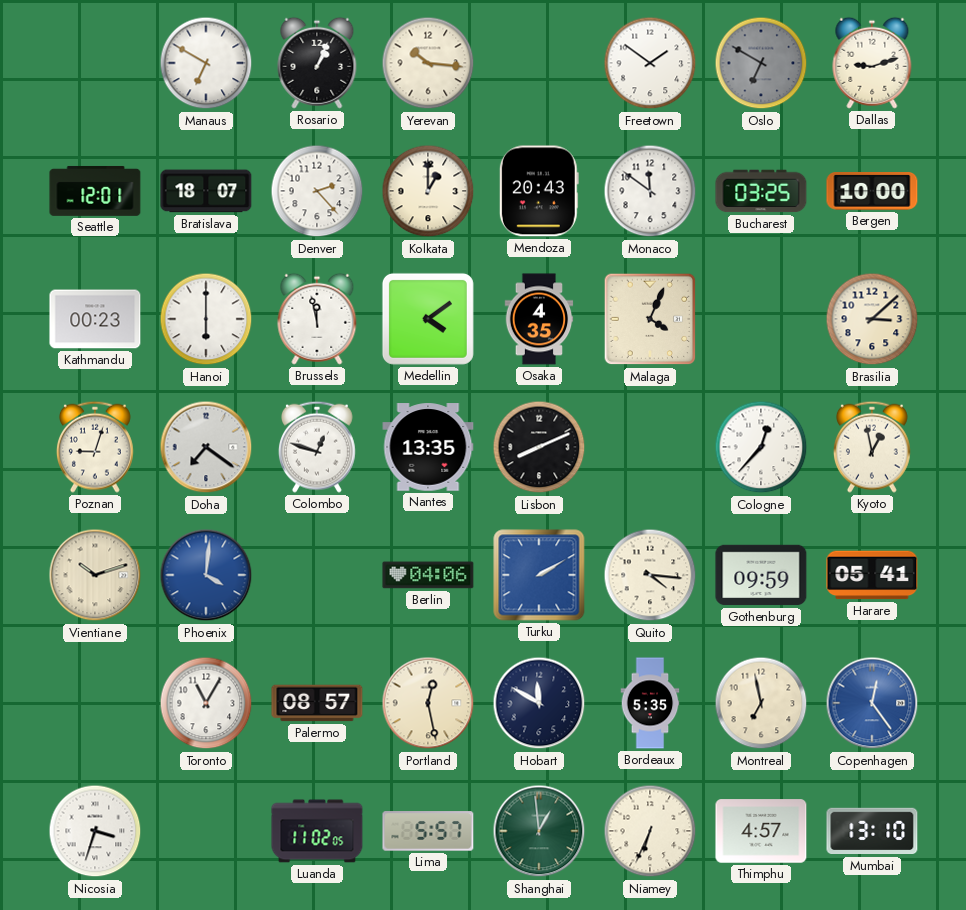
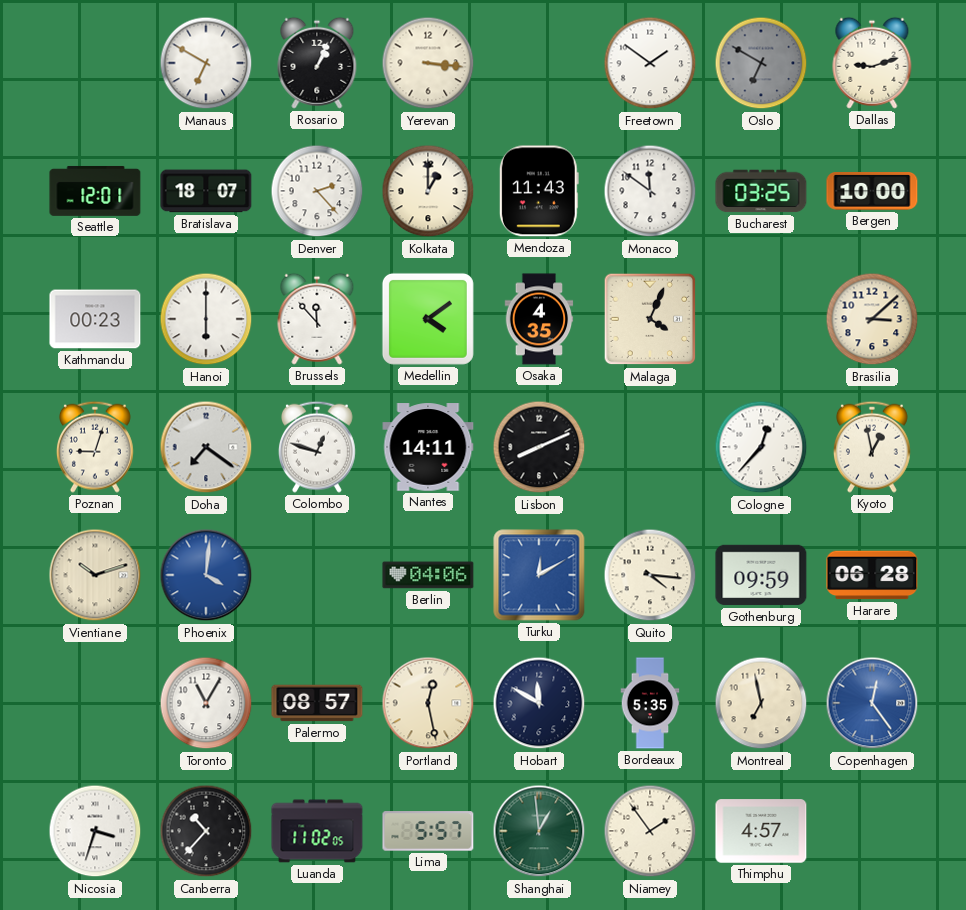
Yerevan: 10:16 -> 3:16
Mendoza: 20:43 -> 11:43
Brussels: 11:58 -> 11:53
Nantes: 13:35 -> 14:11
Turku: 2:10 -> 12:10
Harare: 05:41 -> 06:28
Canberra: none -> 10:37
Niamey: 6:34 -> 1:54
Mumbai: 13:10 -> none
